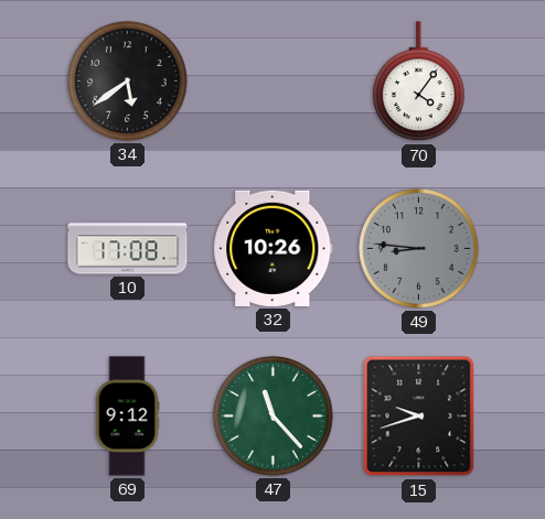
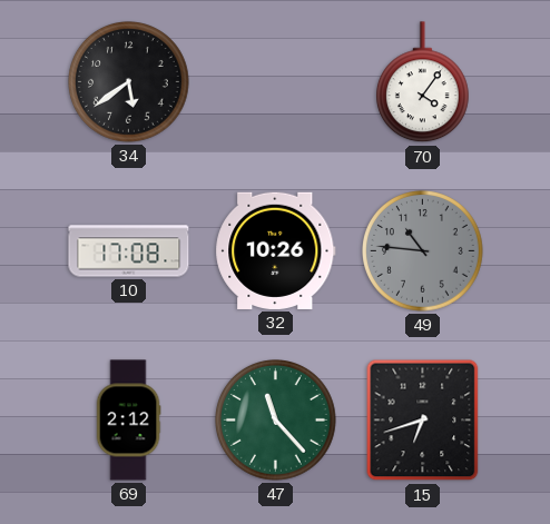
49: 8:46 -> 10:46
69: 9:12 -> 2:12
15: 9:42 -> 6:42
